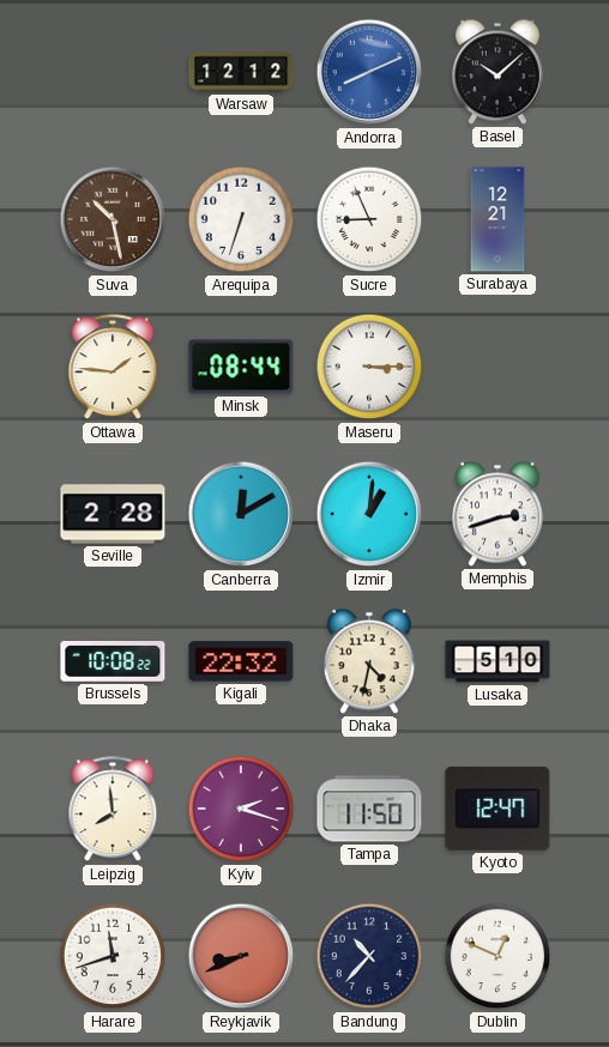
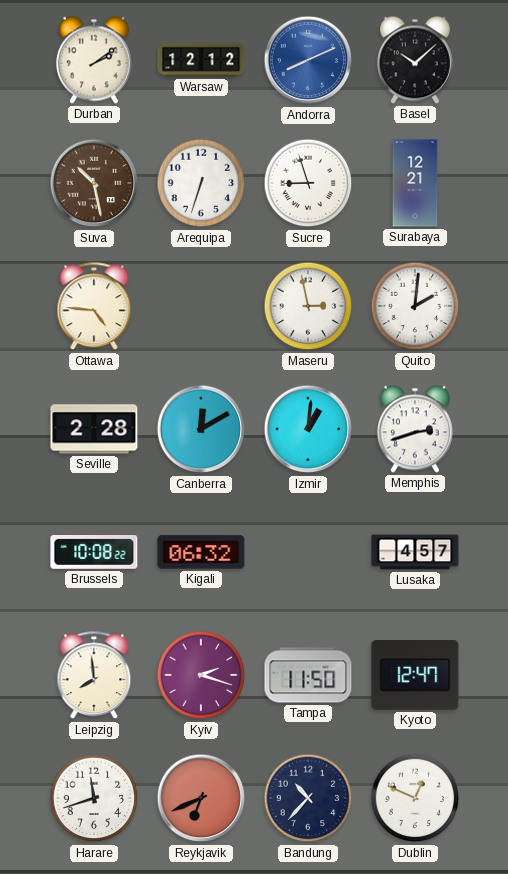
Durban: none -> 2:09
Sucre: 8:56 -> 8:57
Ottawa: 1:46 -> 4:46
Minsk: 08:44 -> none
Maseru: 3:15 -> 2:58
Quito: none -> 2:01
Kigali: 22:32 -> 06:32
Dhaka: 4:32 -> none
Lusaka: 5:10 -> 4:57
Reykjavik: 8:41 -> 6:41
